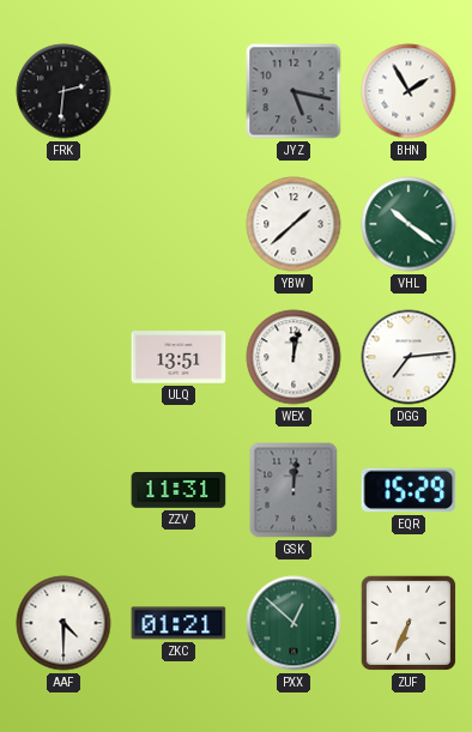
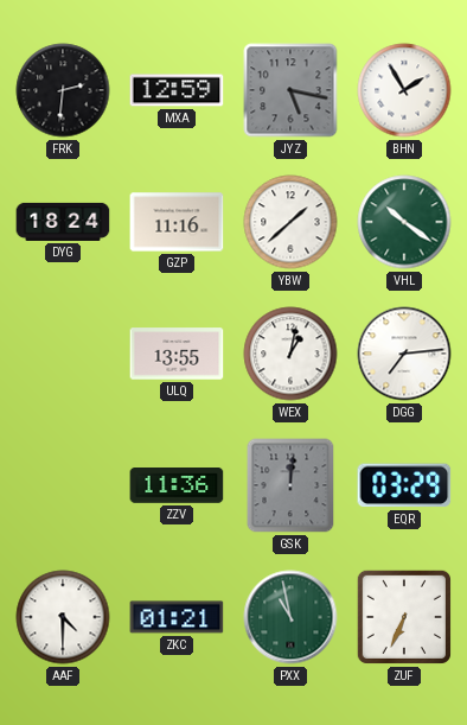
MXA: none -> 12:59
DYG: none -> 18:24
GZP: none -> 11:16
ULQ: 13:51 -> 13:55
WEX: 12:02 -> 1:02
ZZV: 11:31 -> 11:36
EQR: 15:29 -> 03:29
PXX: 12:52 -> 10:58
